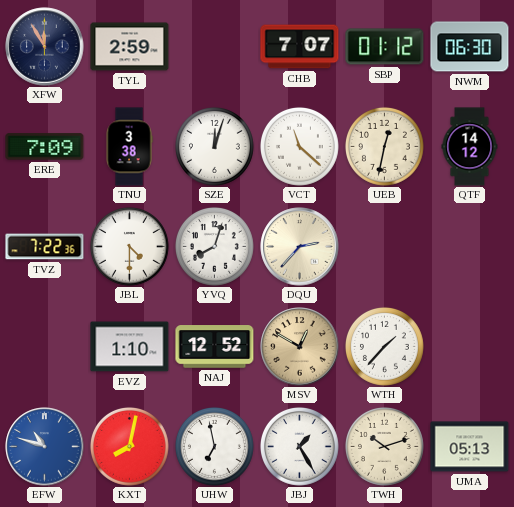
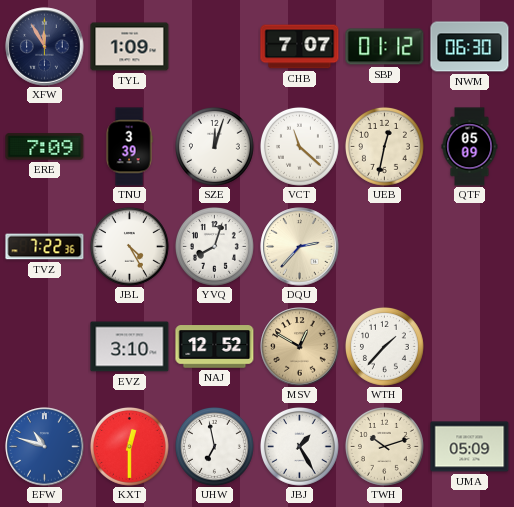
TYL: 2:59 -> 1:09
TNU: 3:38 -> 3:39
QTF: 14:12 -> 05:09
JBL: 4:30 -> 4:25
EVZ: 1:10 -> 3:10
KXT: 8:02 -> 12:30
UMA: 05:13 -> 05:09
